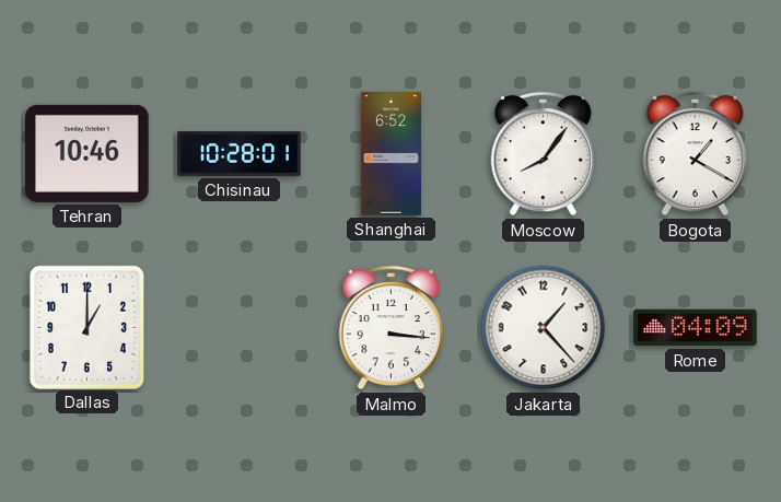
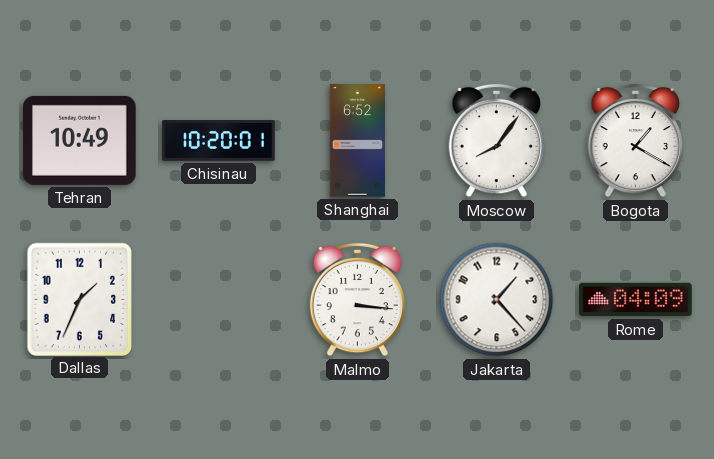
Tehran: 10:46 -> 10:49
Chisinau: 10:28 -> 10:20
Dallas: 1:00 -> 1:34
